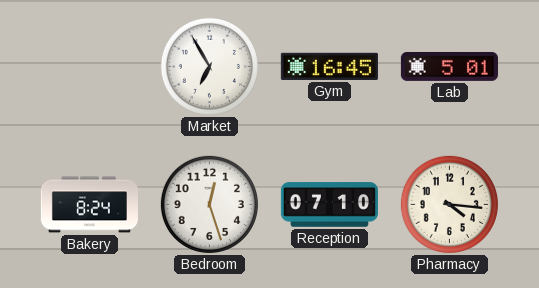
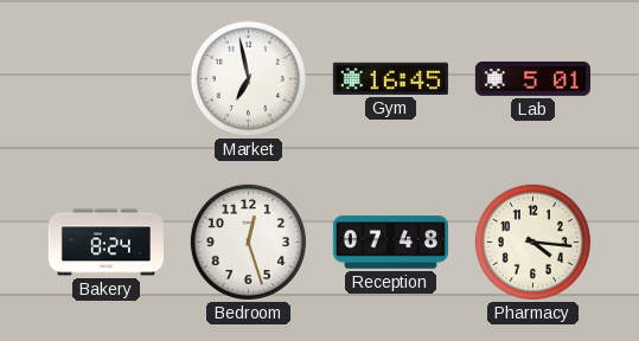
Market: 6:55 -> 6:58
Reception: 07:10 -> 07:48
